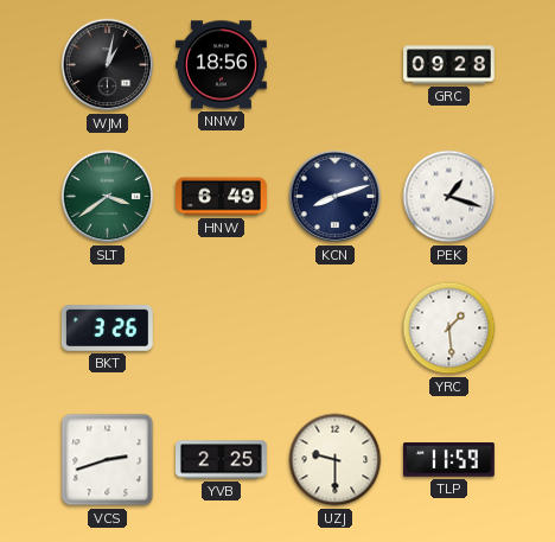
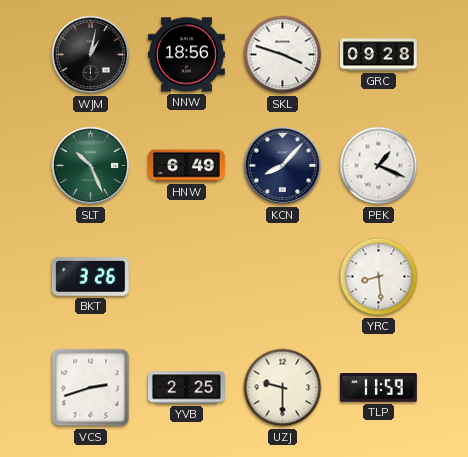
SKL: none -> 3:48
SLT: 3:39 -> 10:26
KCN: 8:12 -> 8:07
PEK: 1:18 -> 1:19
YRC: 1:29 -> 8:29
